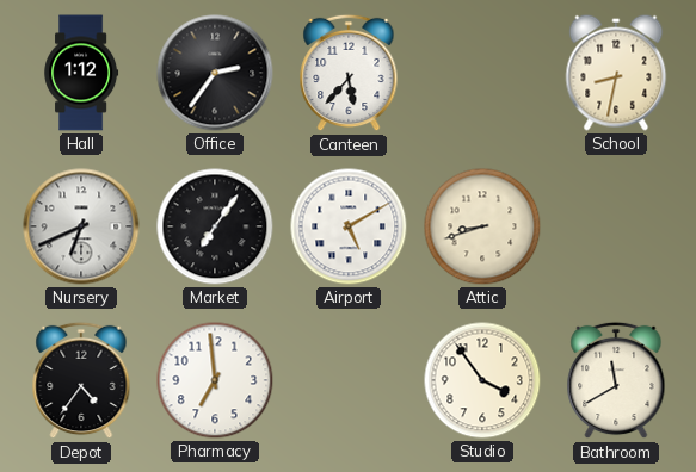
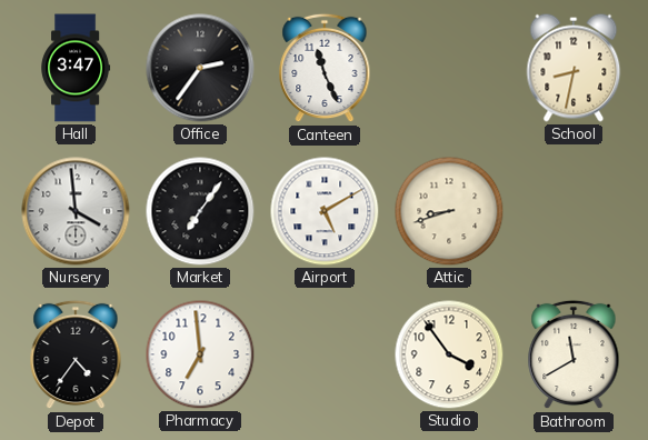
Hall: 1:12 -> 3:47
Canteen: 5:37 -> 11:26
Nursery: 6:41 -> 3:59
